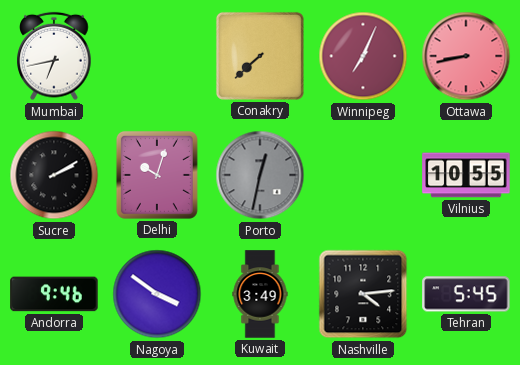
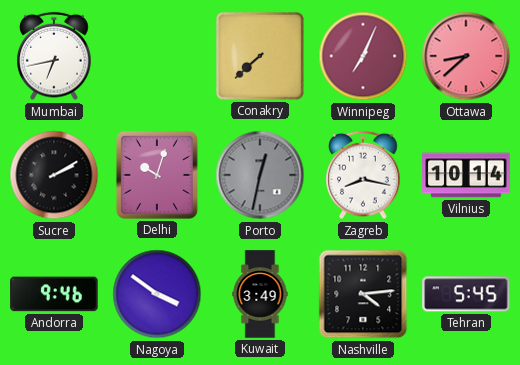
Ottawa: 8:43 -> 8:38
Zagreb: none -> 8:17
Vilnius: 10:55 -> 10:14
